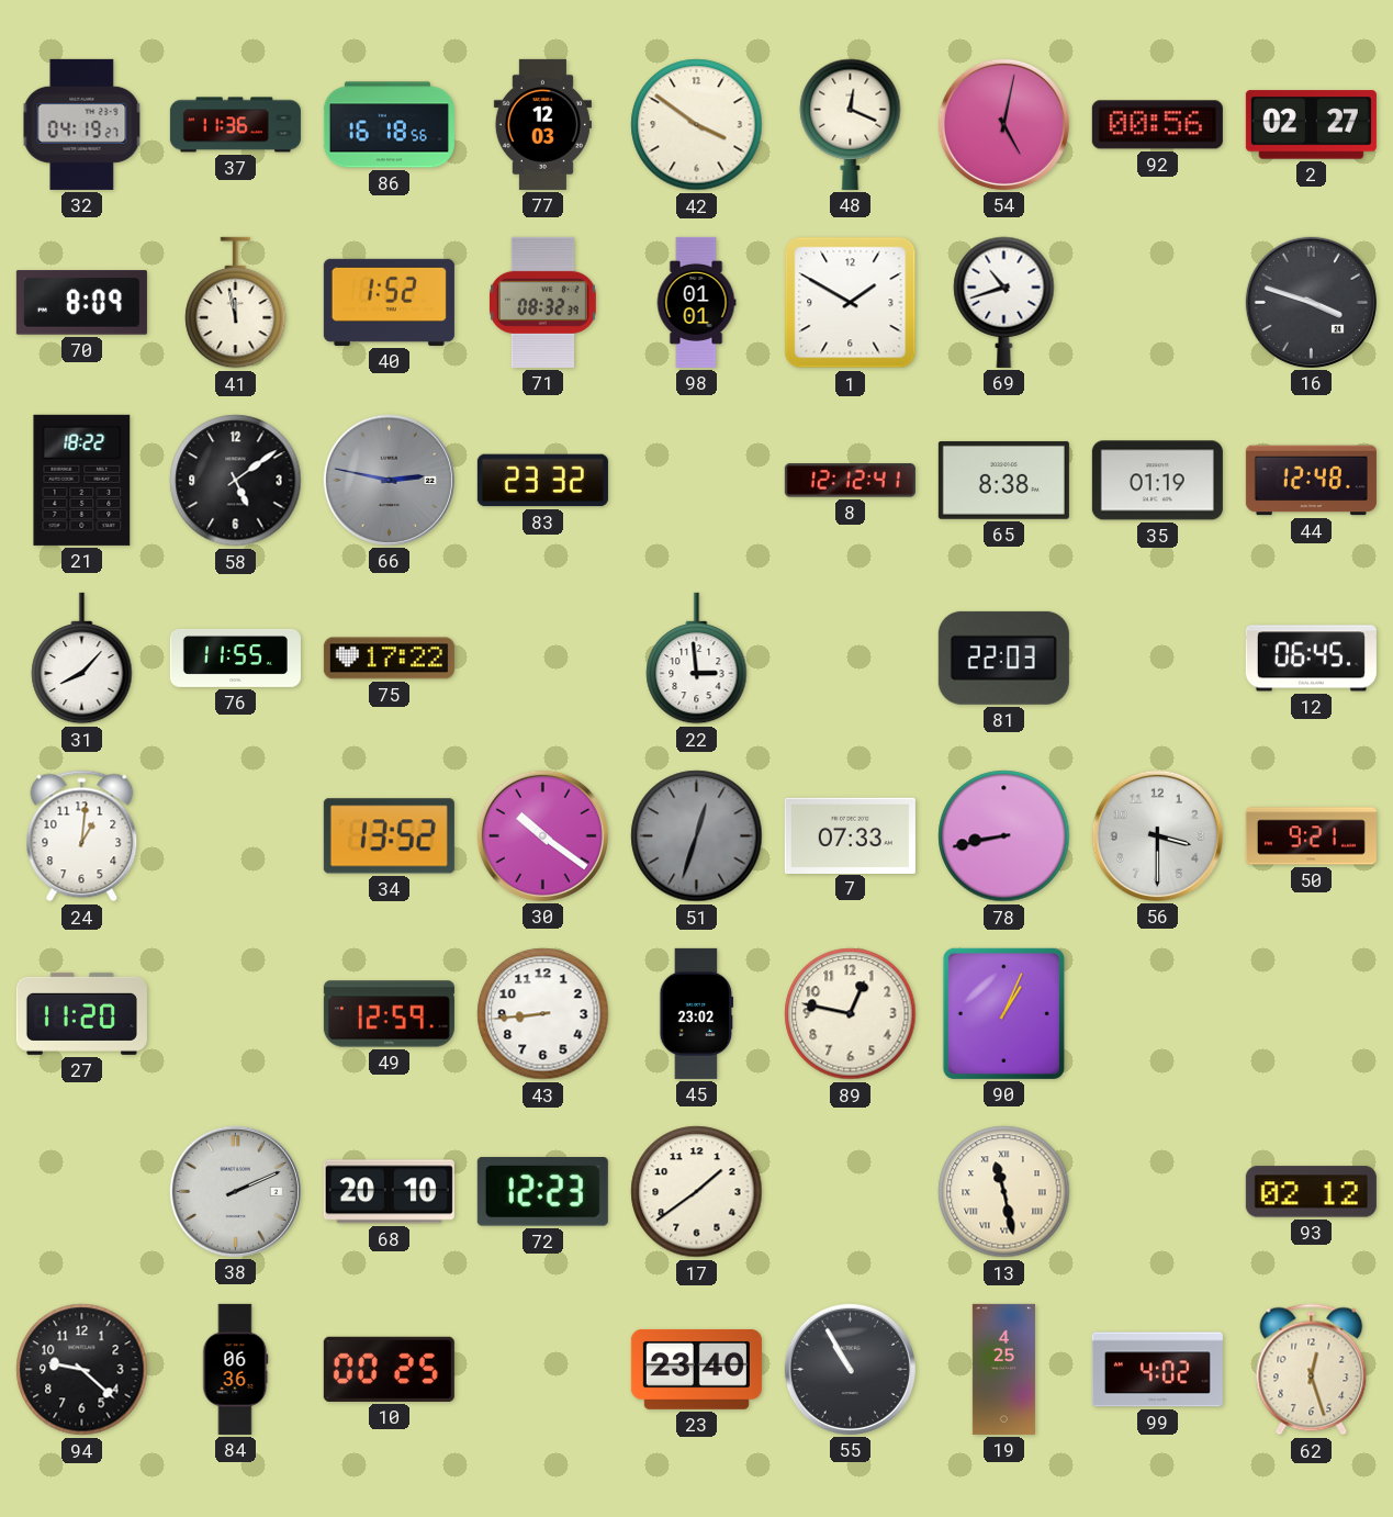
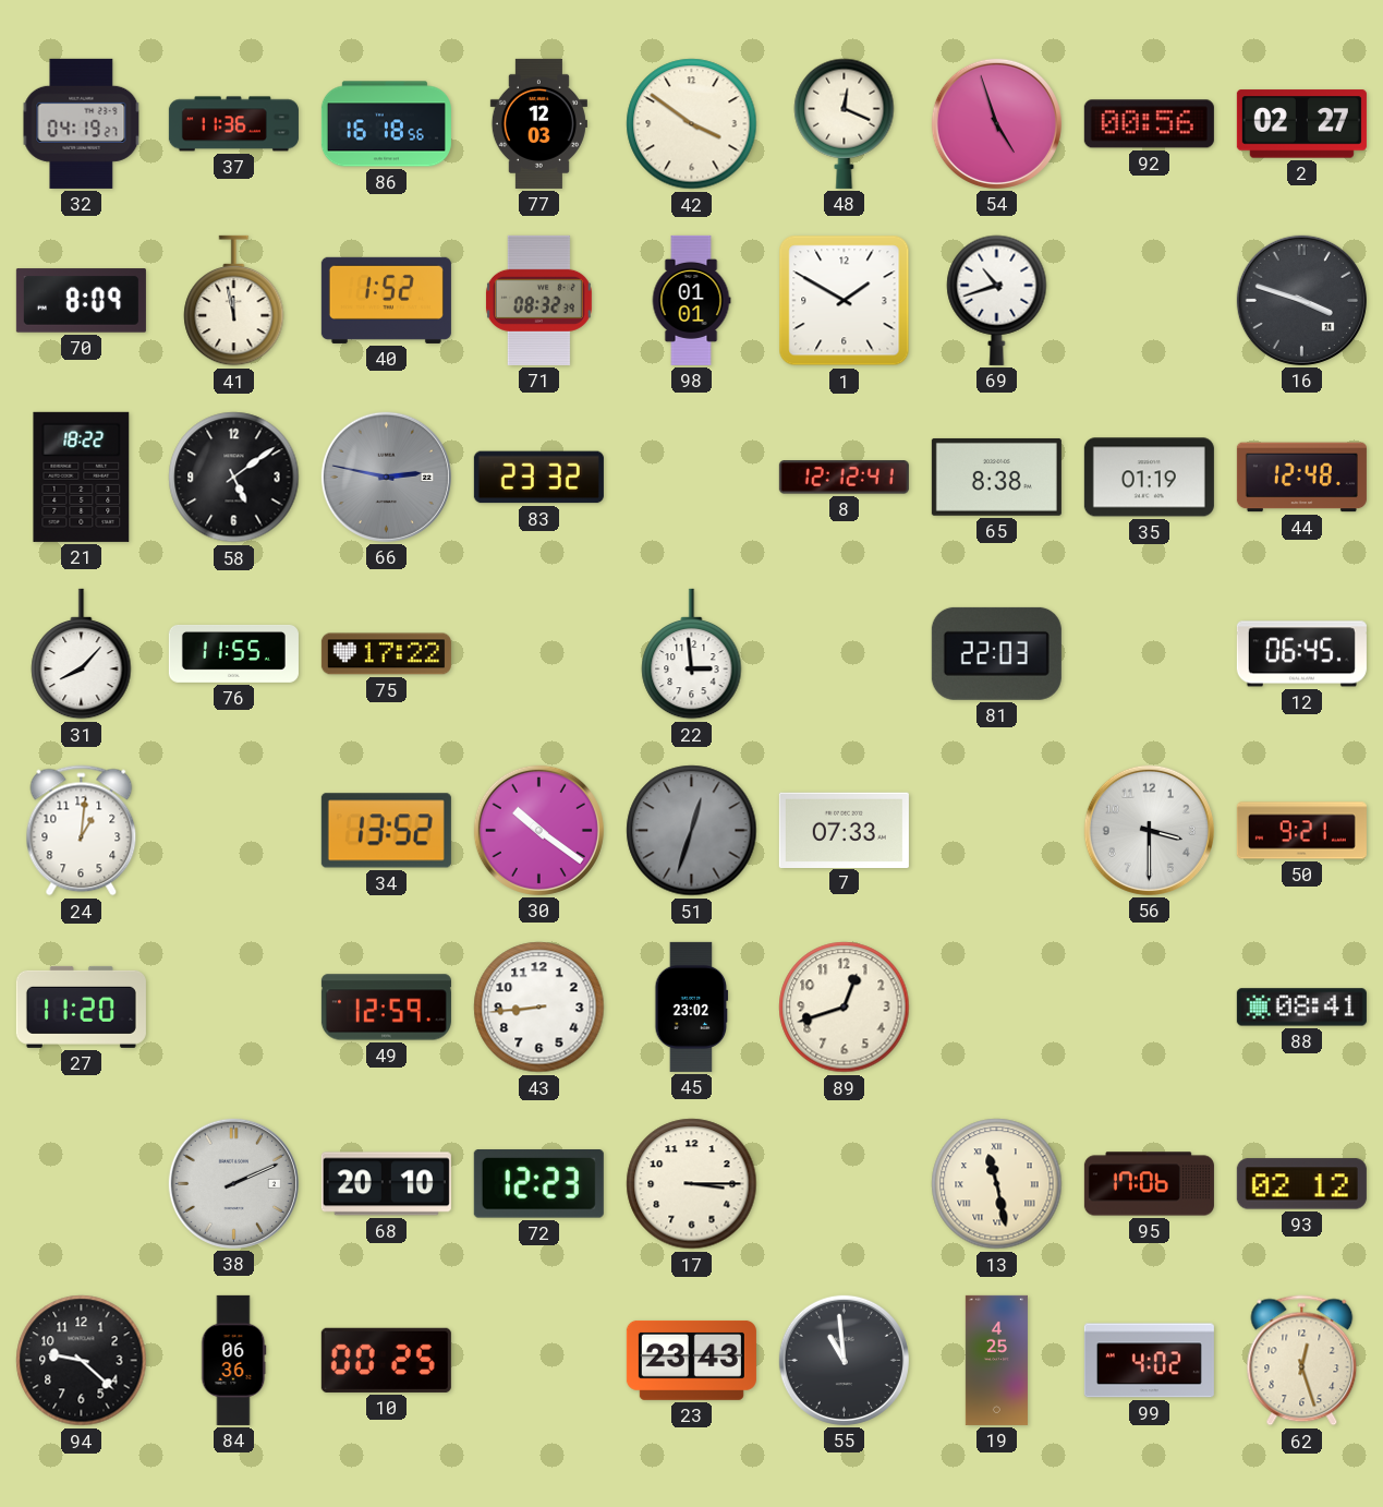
54: 5:02 -> 4:57
78: 8:43 -> none
89: 12:47 -> 12:42
90: 1:04 -> none
88: none -> 08:41
17: 1:39 -> 3:15
95: none -> 17:06
23: 23:40 -> 23:43
55: 10:55 -> 10:59
